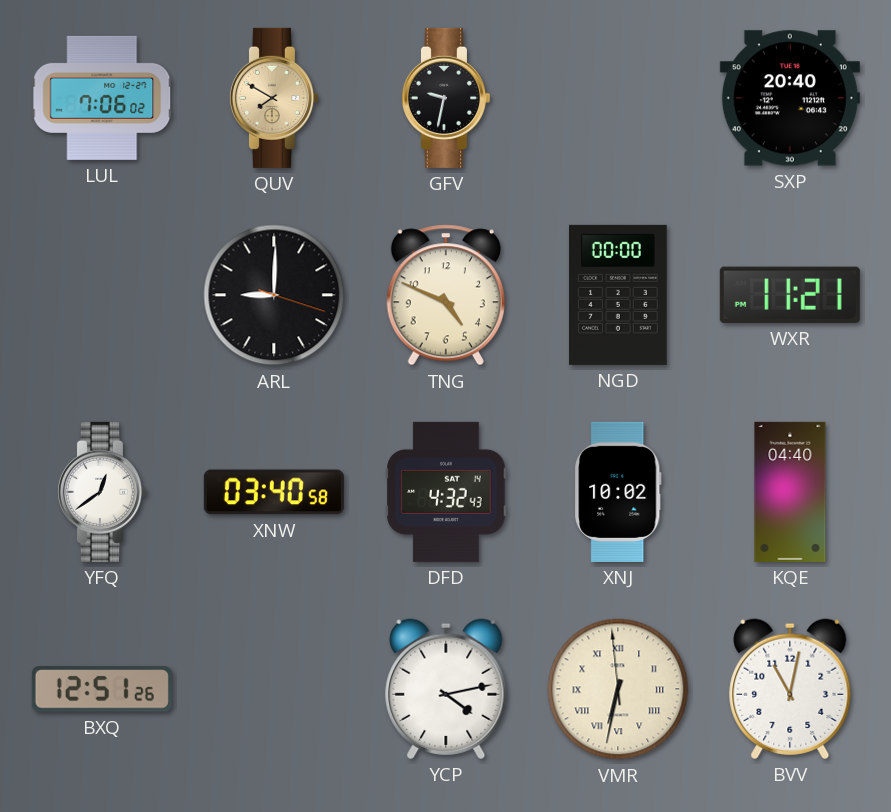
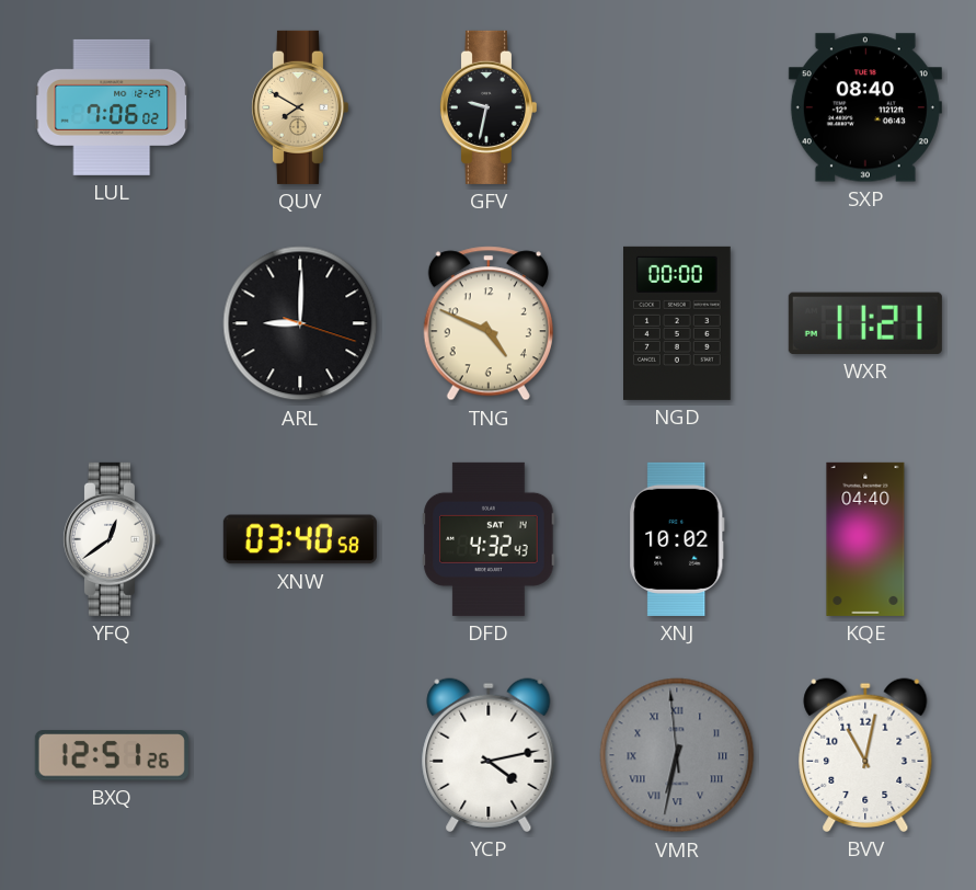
SXP: 20:40 -> 08:40
VMR dial: cream -> grey
